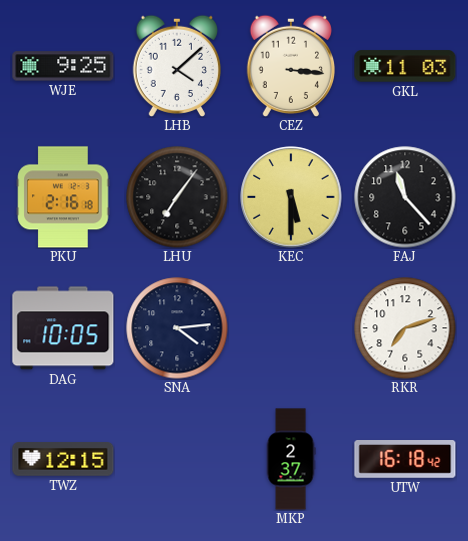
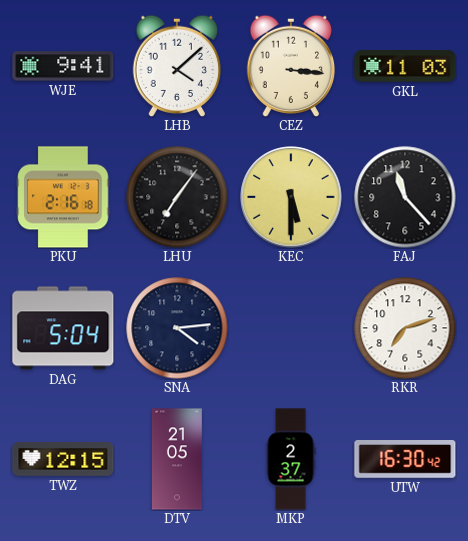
WJE: 9:25 -> 9:41
DAG: 10:05 -> 5:04
DTV: none -> 21:05
UTW: 16:18 -> 16:30
